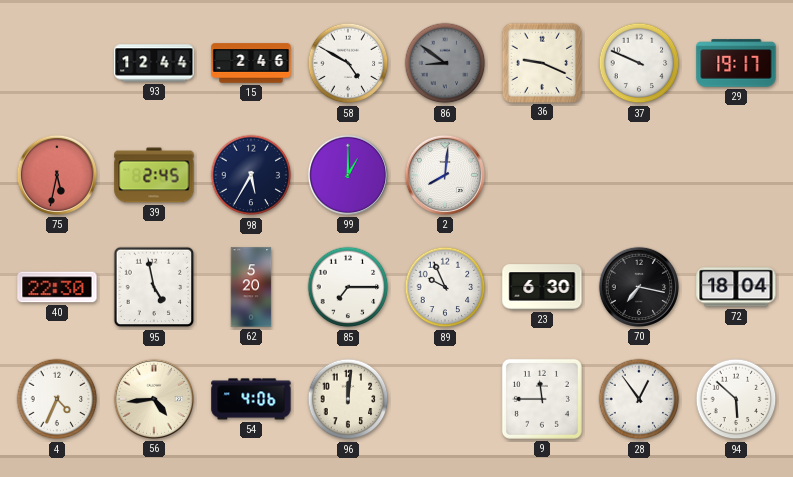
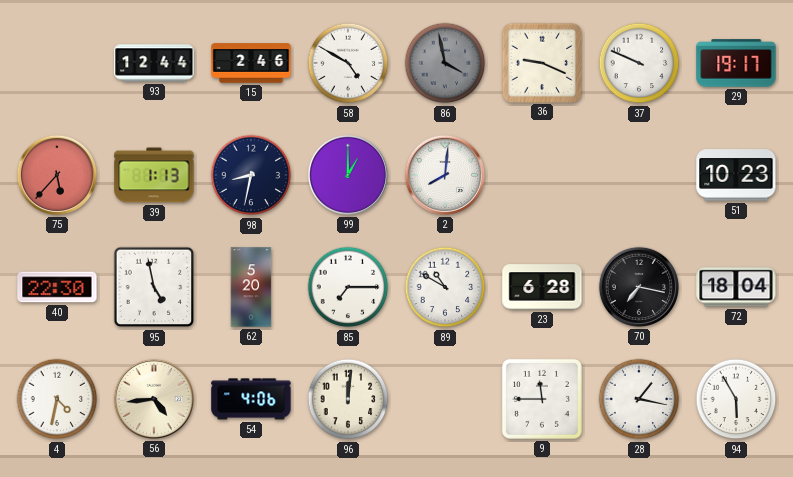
86: 8:51 -> 3:58
75: 5:32 -> 5:37
39: 2:45 -> 1:13
98: 5:35 -> 8:32
51: none -> 10:23
89: 9:56 -> 10:50
23: 6:30 -> 6:28
4: 4:34 -> 4:32
28: 12:54 -> 1:17
94: 5:52 -> 5:55
